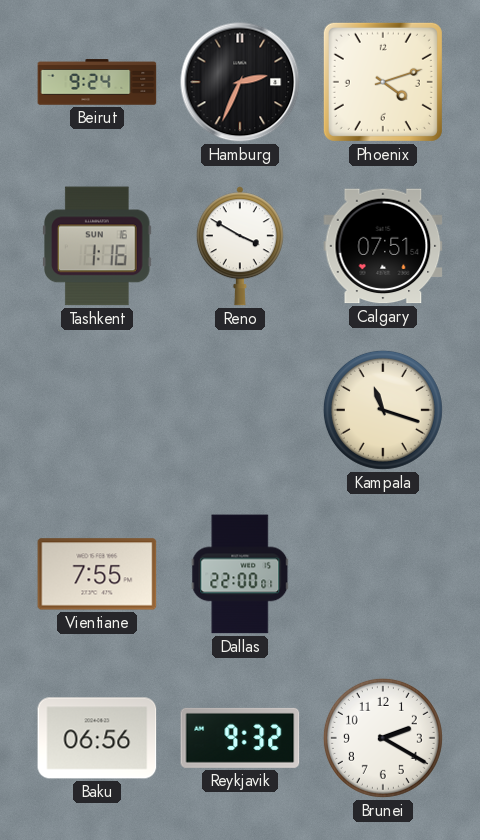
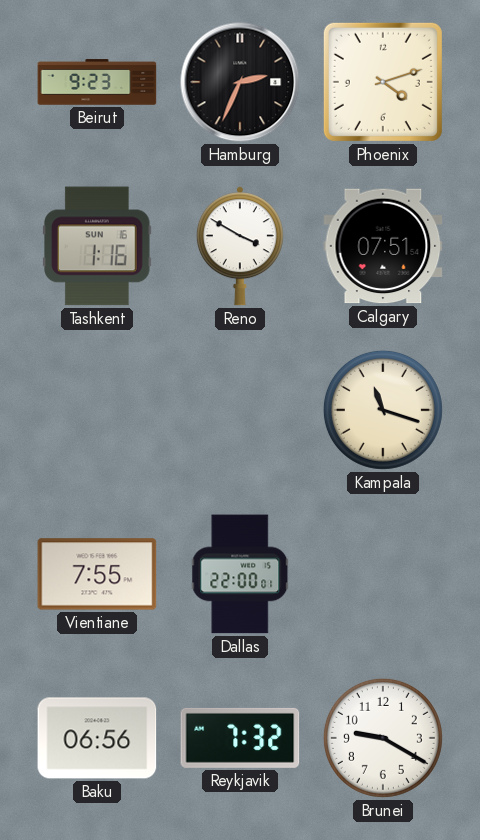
Beirut: 9:24 -> 9:23
Reykjavik: 9:32 -> 7:32
Brunei: 2:20 -> 9:20
